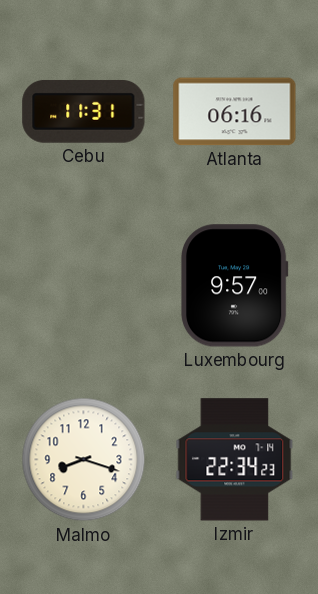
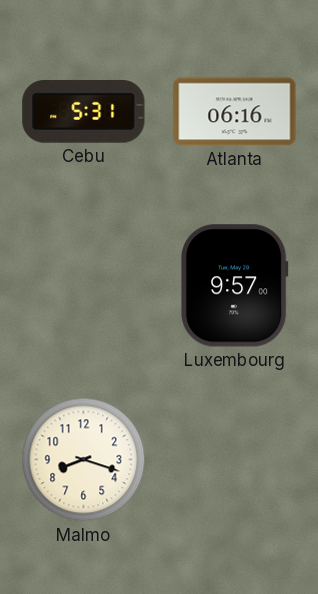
Cebu: 11:31 -> 5:31
Izmir: 22:34 -> none
